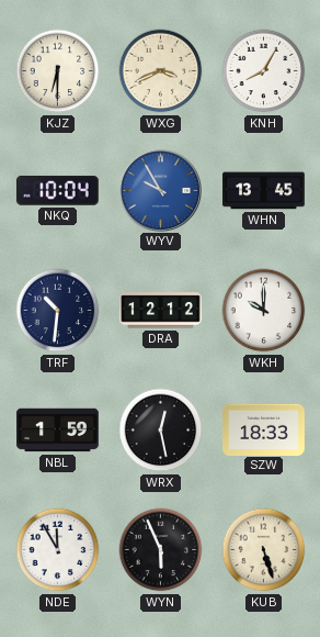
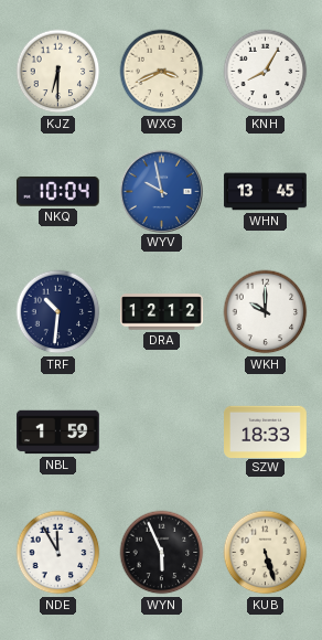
WYV: 9:55 -> 9:58
WRX: 12:28 -> none
